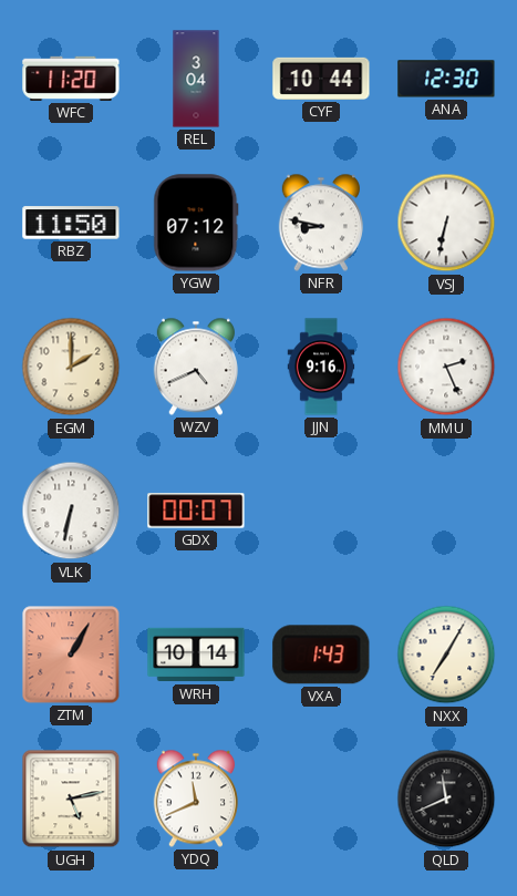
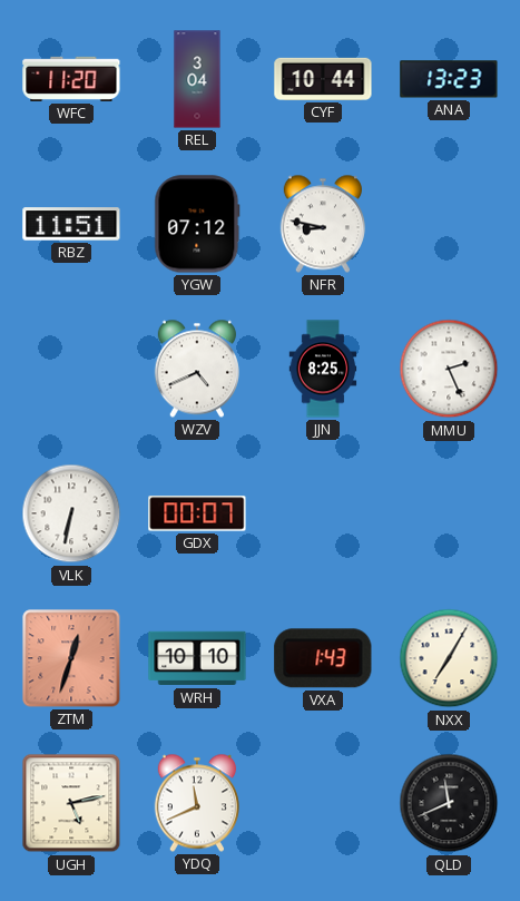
ANA: 12:30 -> 13:23
RBZ: 11:50 -> 11:51
VSJ: 6:32 -> none
EGM: 2:00 -> none
JJN: 9:16 -> 8:25
ZTM: 1:05 -> 12:33
WRH: 10:14 -> 10:10
